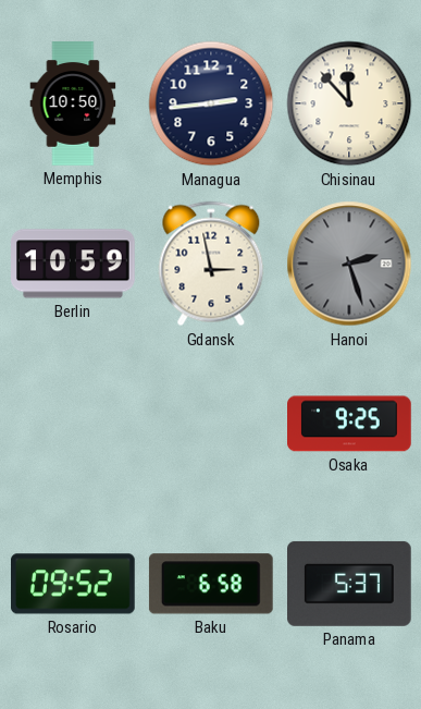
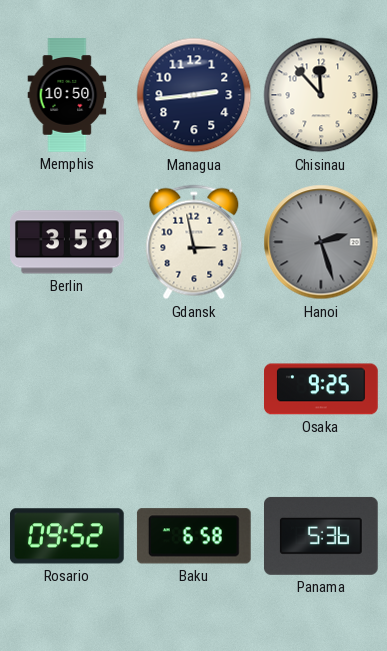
Berlin: 10:59 -> 3:59
Panama: 5:37 -> 5:36
